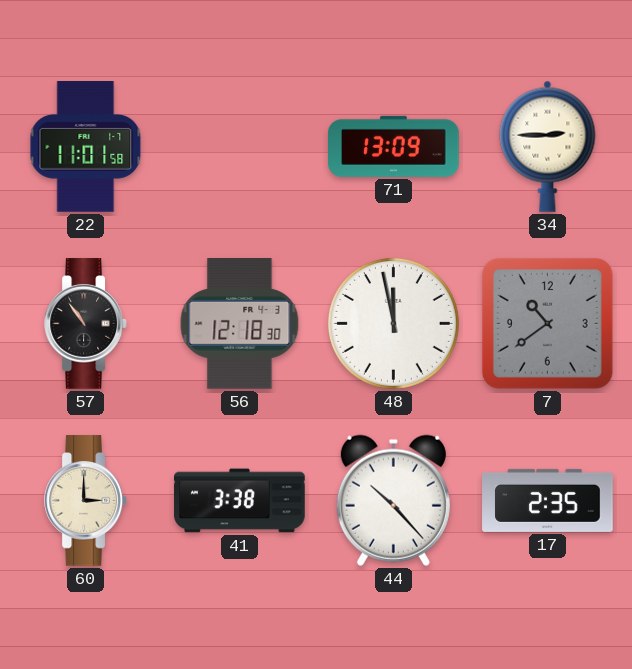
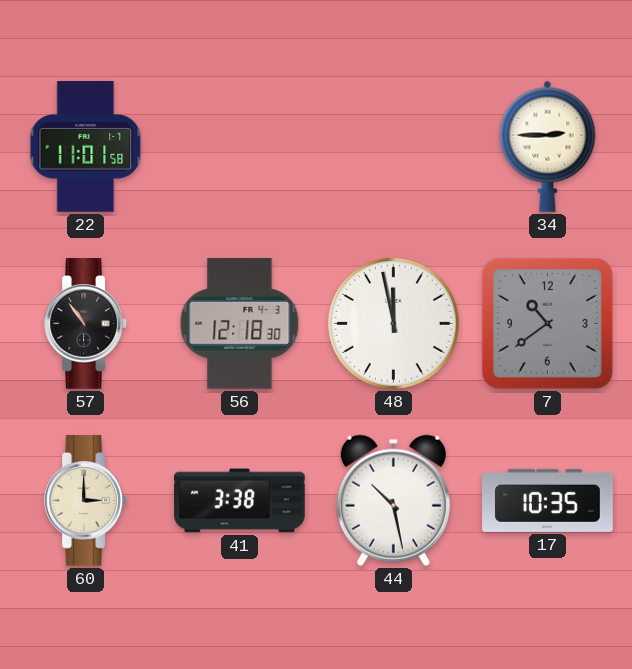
71: 13:09 -> none
44: 10:23 -> 10:28
17: 2:35 -> 10:35
